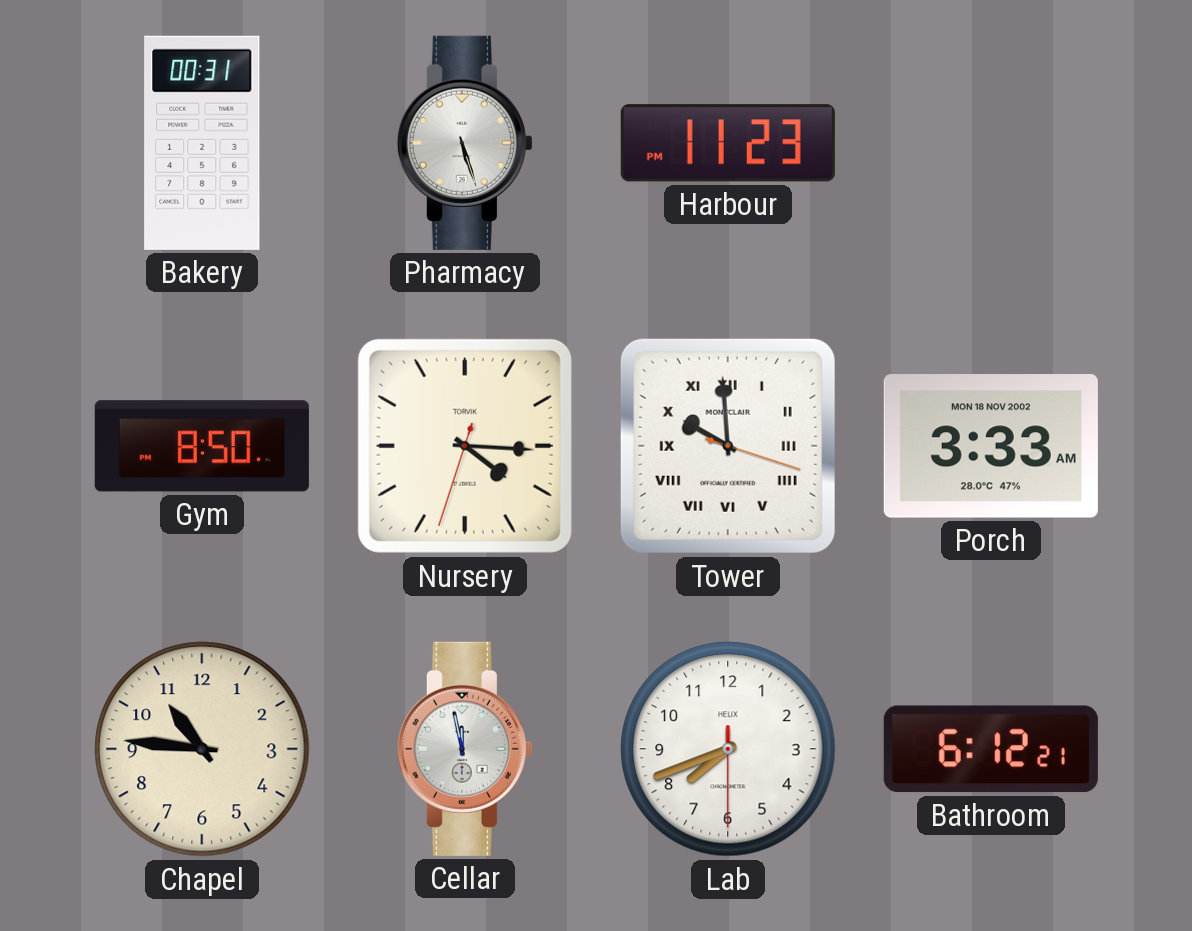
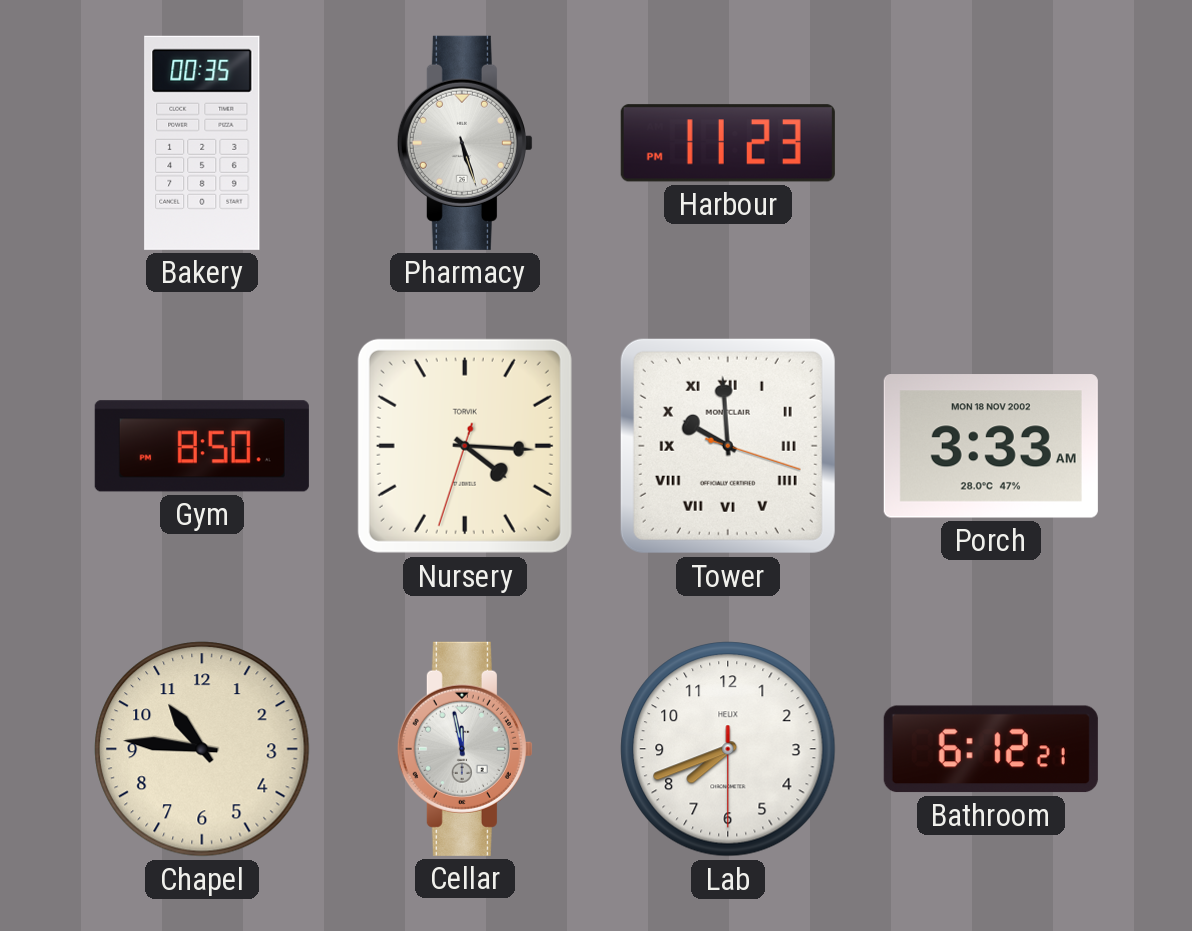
Bakery: 00:31 -> 00:35
